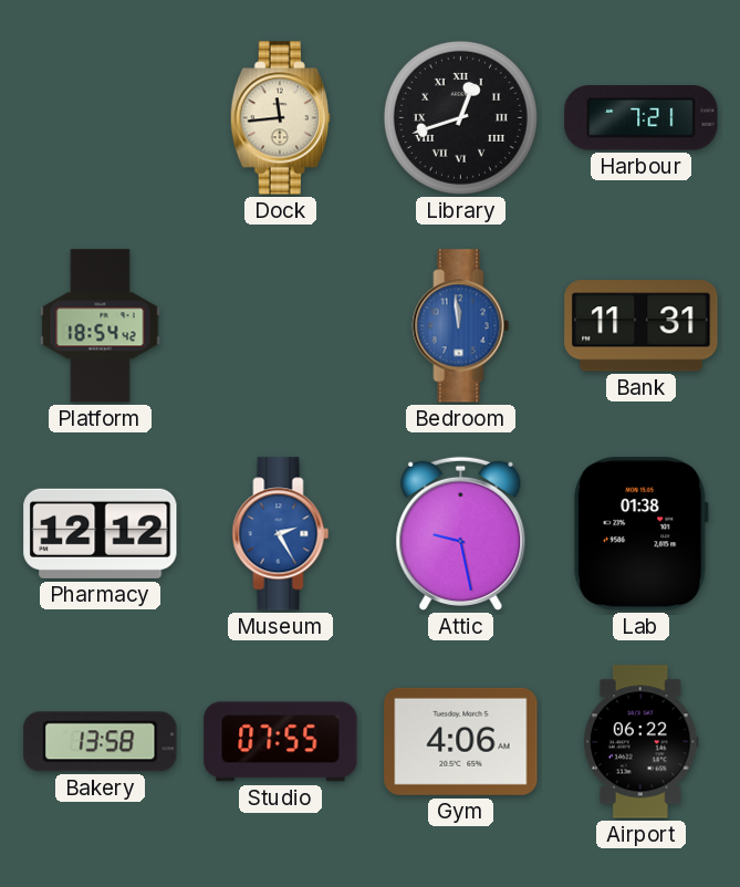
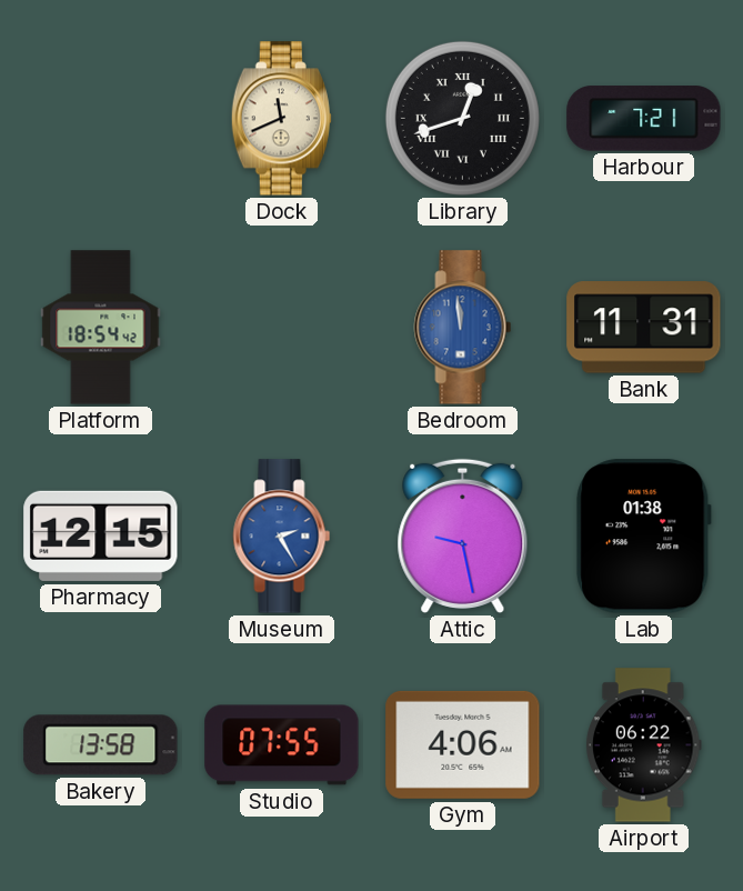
Dock: 11:44 -> 11:41
Pharmacy: 12:12 -> 12:15
